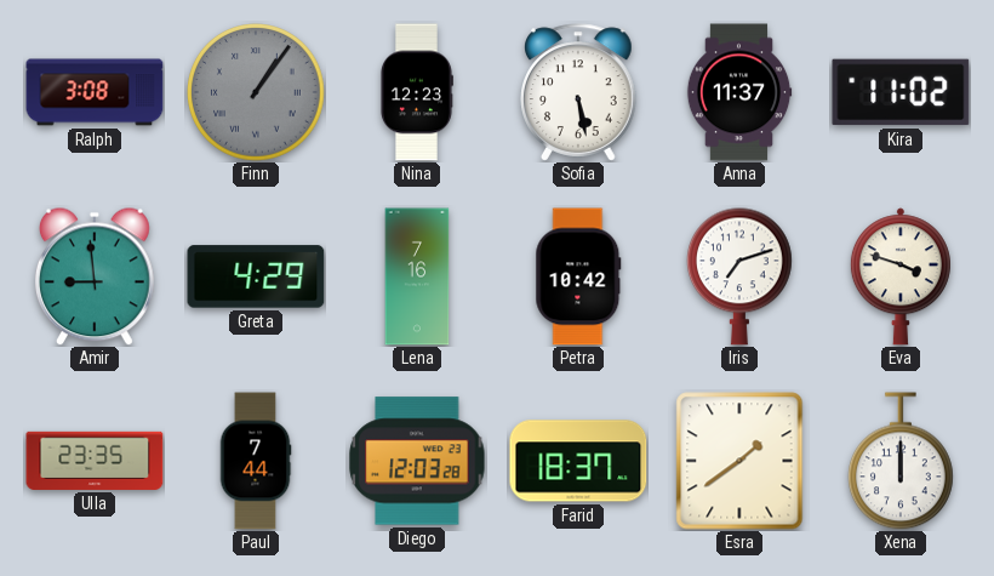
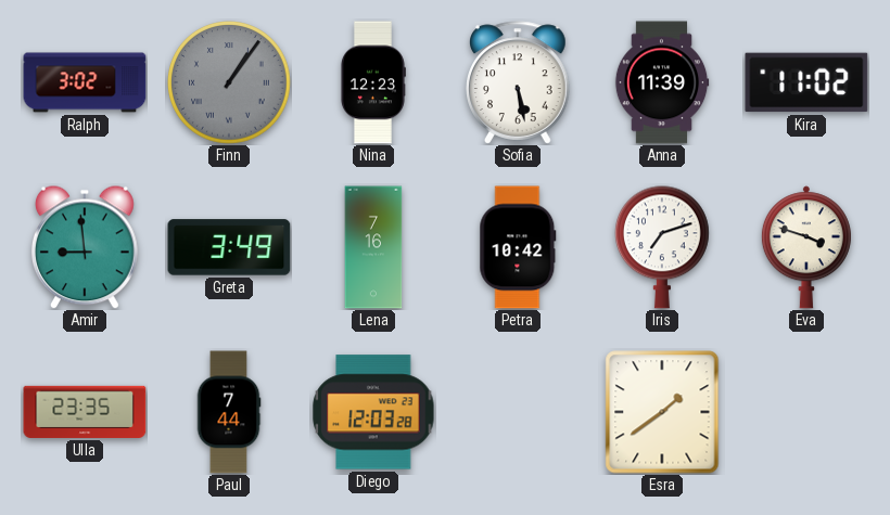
Ralph: 3:08 -> 3:02
Anna: 11:37 -> 11:39
Greta: 4:29 -> 3:49
Farid: 18:37 -> none
Xena: 12:00 -> none
